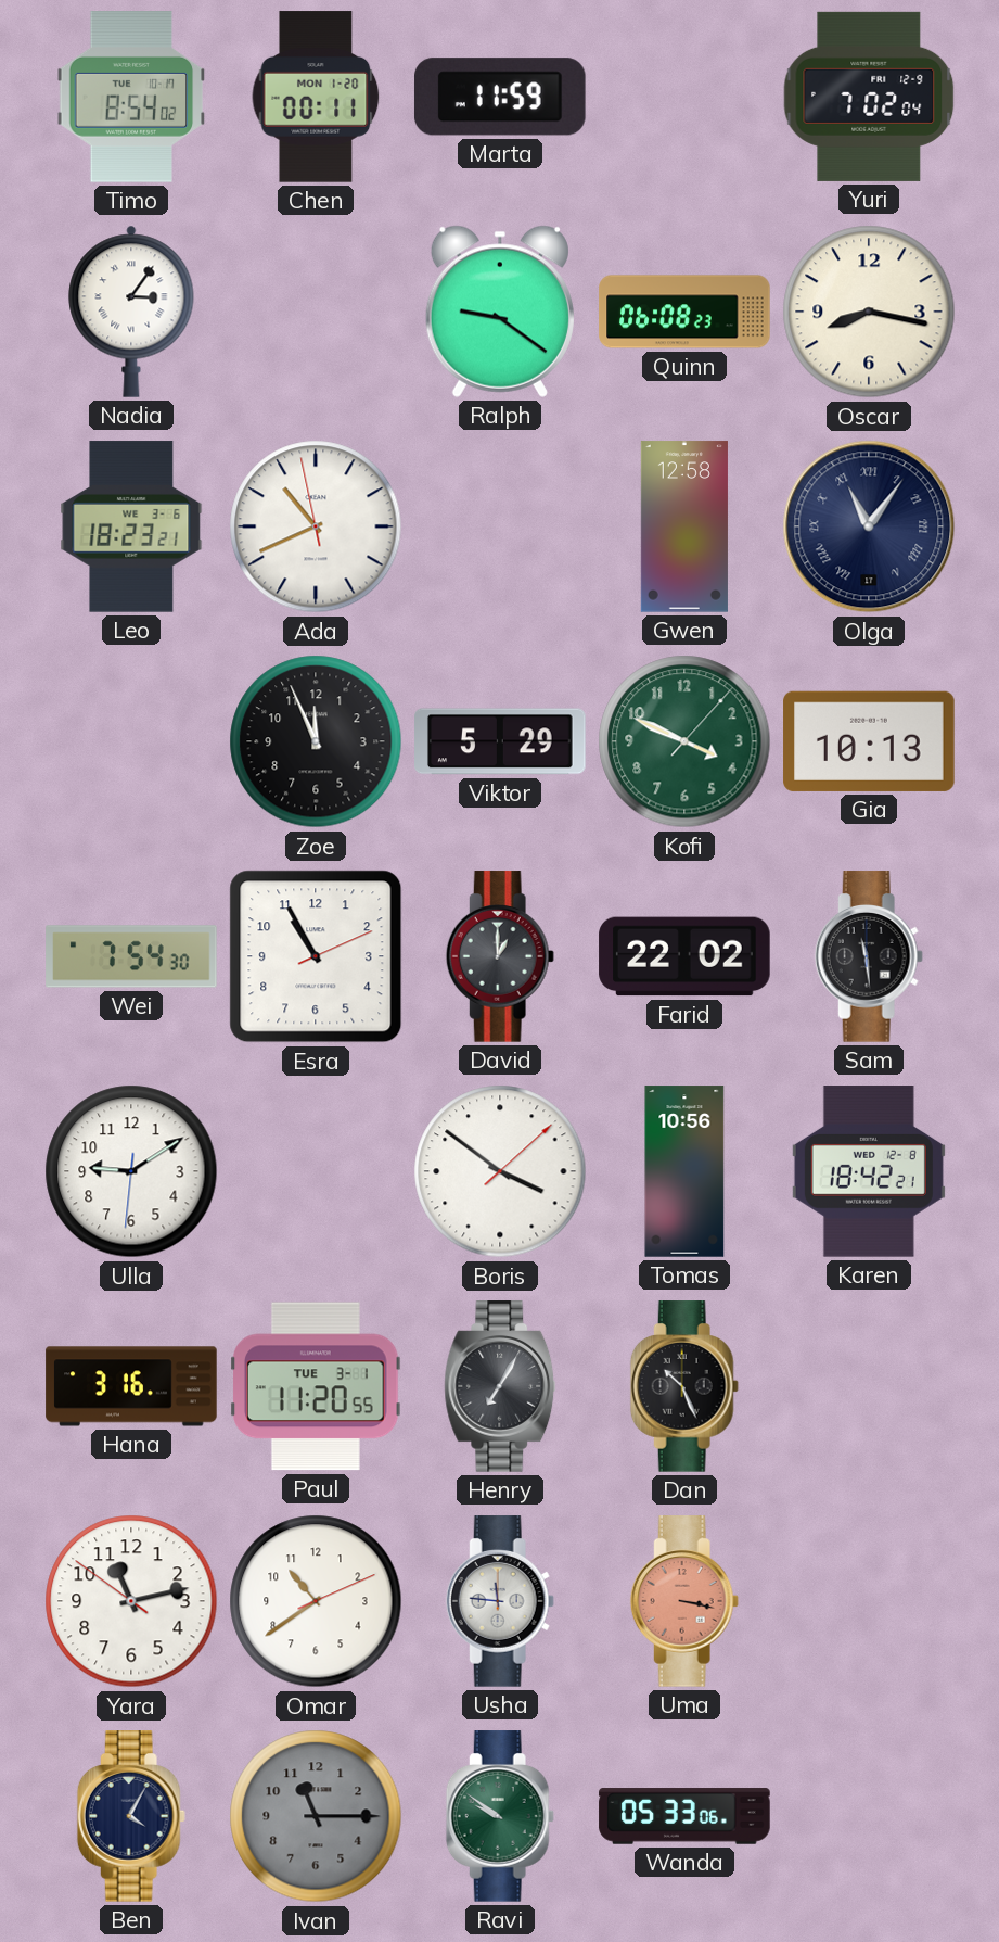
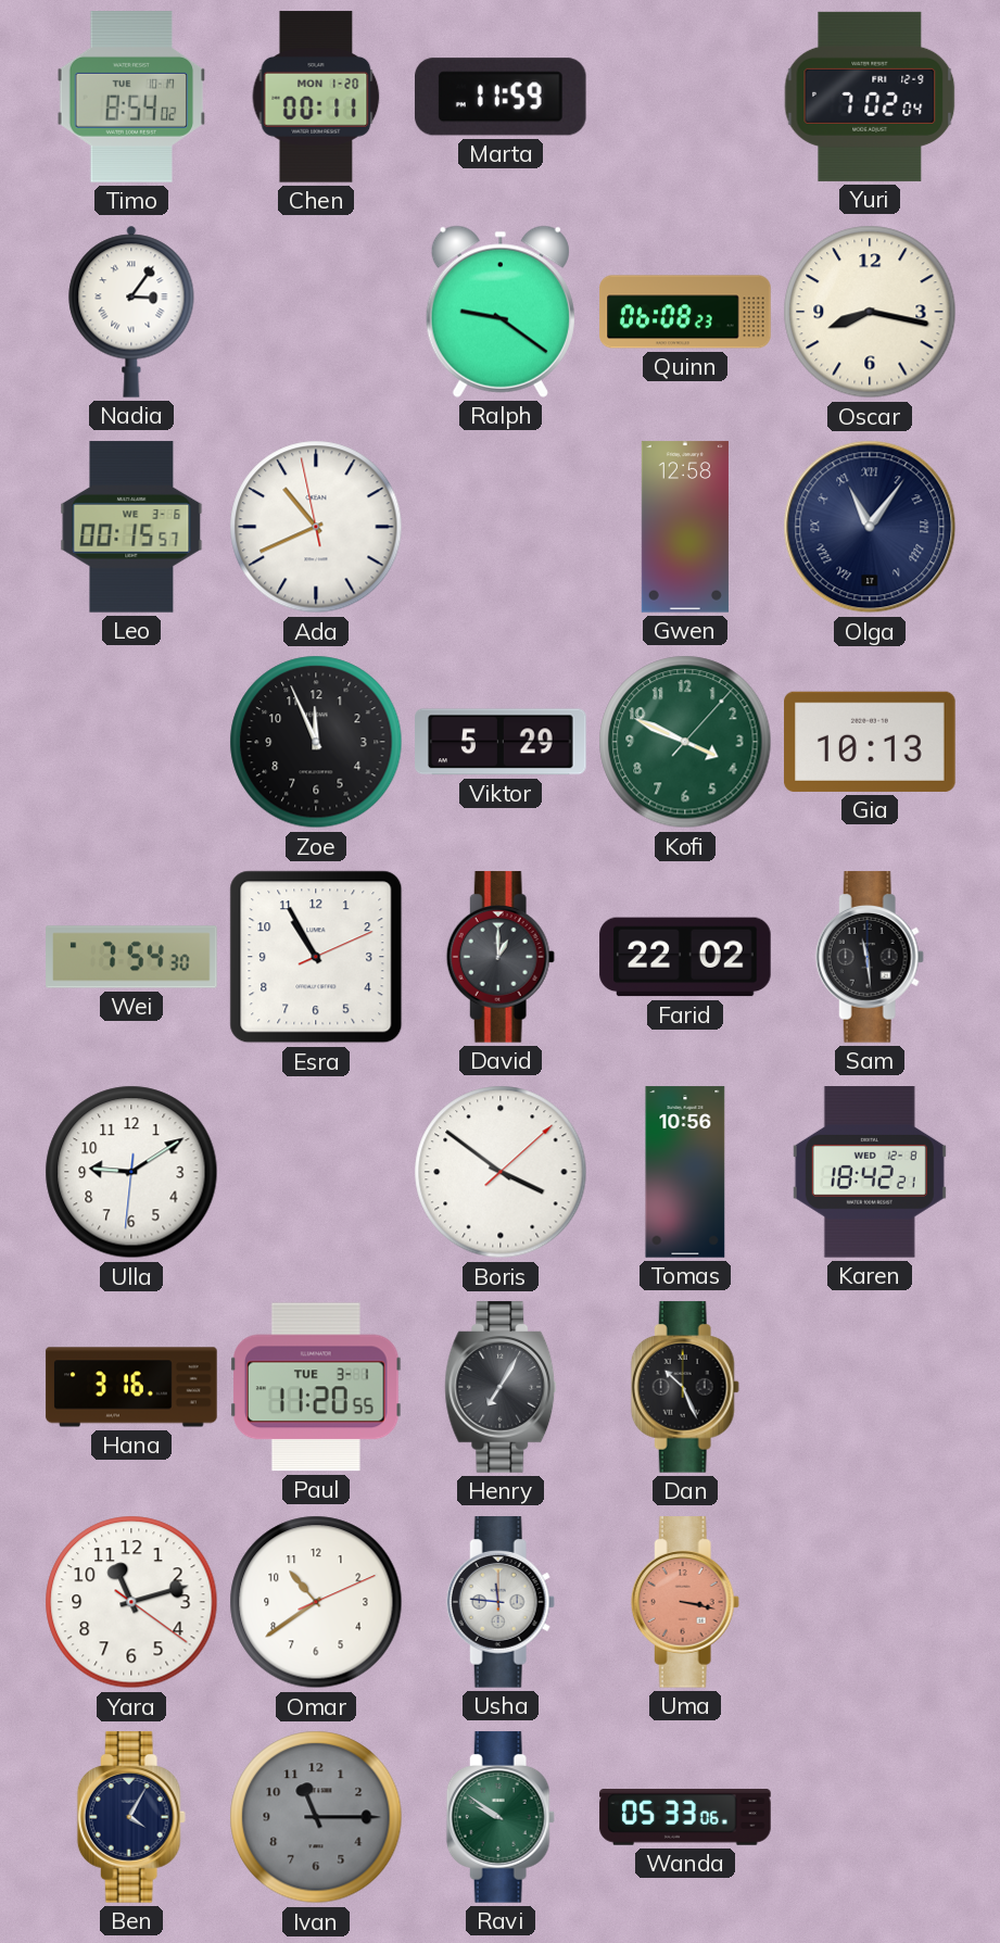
Leo: 18:23 -> 00:15
Yara: 11:12:51 -> 11:12:21
